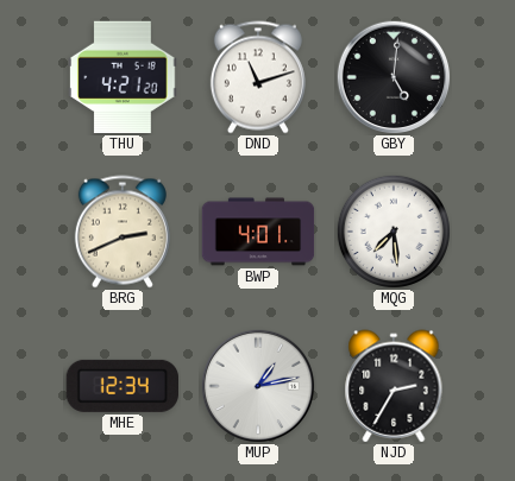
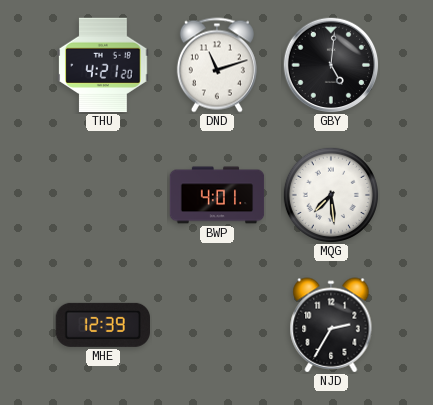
BRG: 2:41 -> none
MHE: 12:34 -> 12:39
MUP: 1:13 -> none
